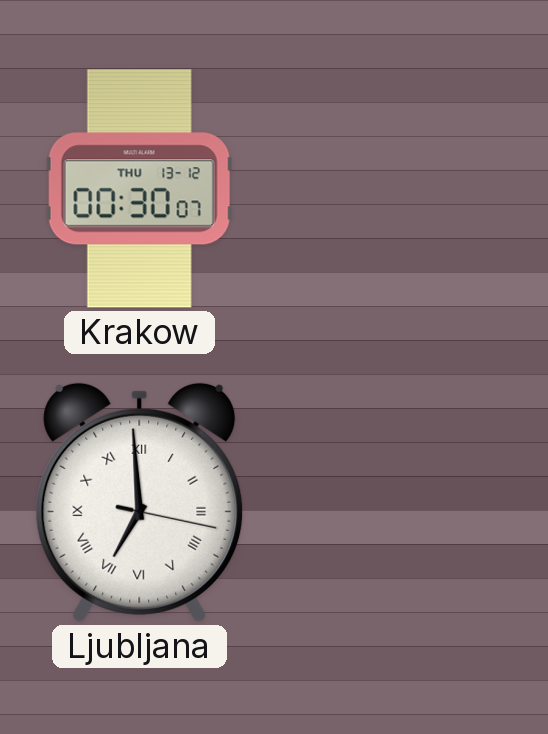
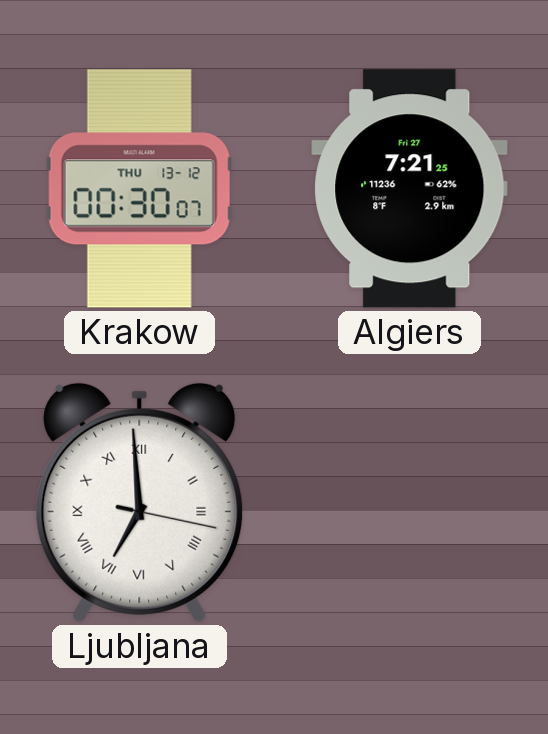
Algiers: none -> 7:21
